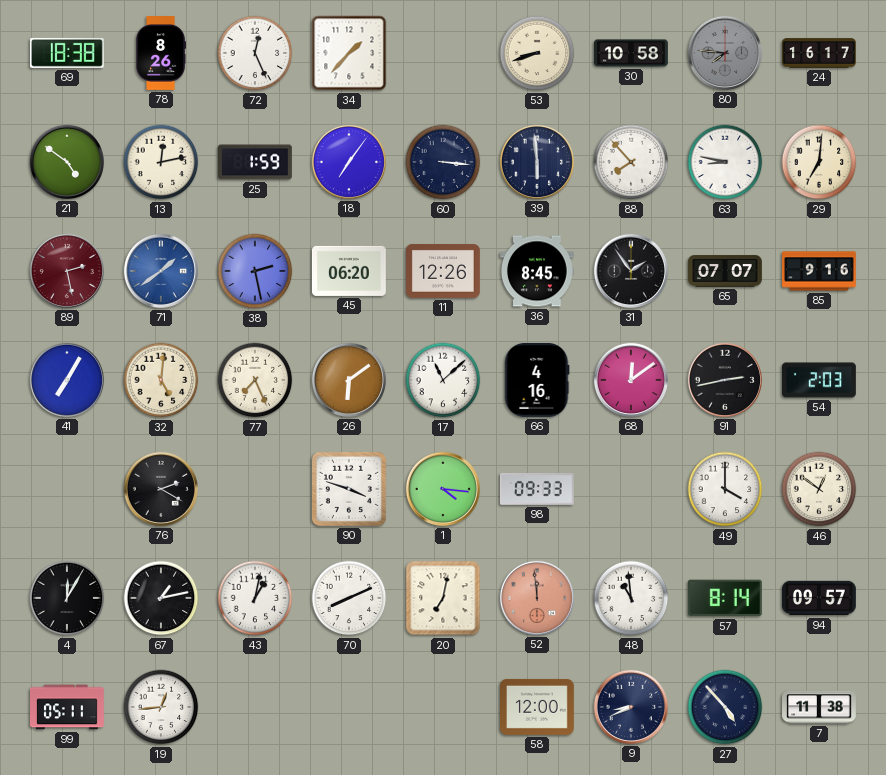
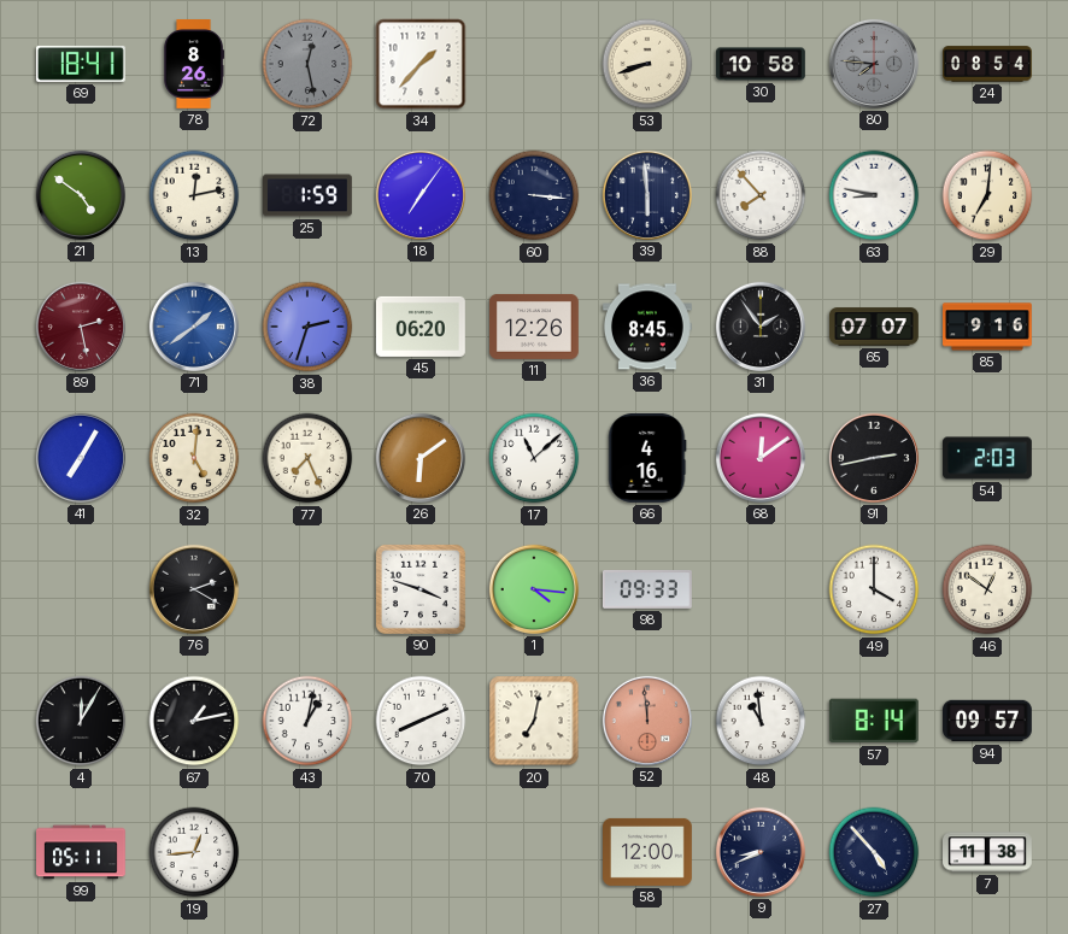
69: 18:38 -> 18:41
72: 12:26 -> 12:28
72 dial: white -> grey
24: 16:17 -> 08:54
38: 2:28 -> 2:33
